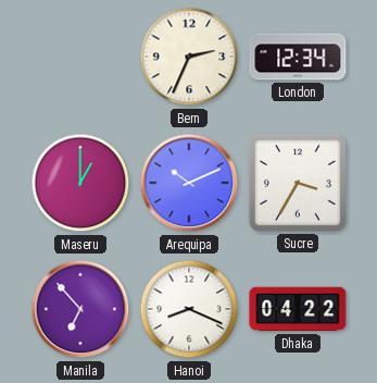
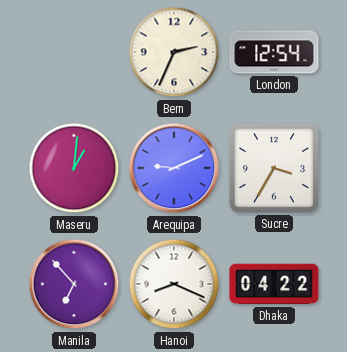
London: 12:34 -> 12:54
Maseru: 1:00 -> 1:01
Arequipa: 10:11 -> 9:11
